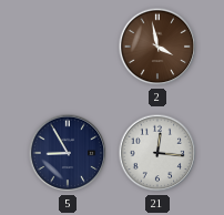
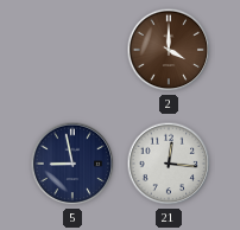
2: 3:58 -> 4:00
5: 8:55 -> 8:58
